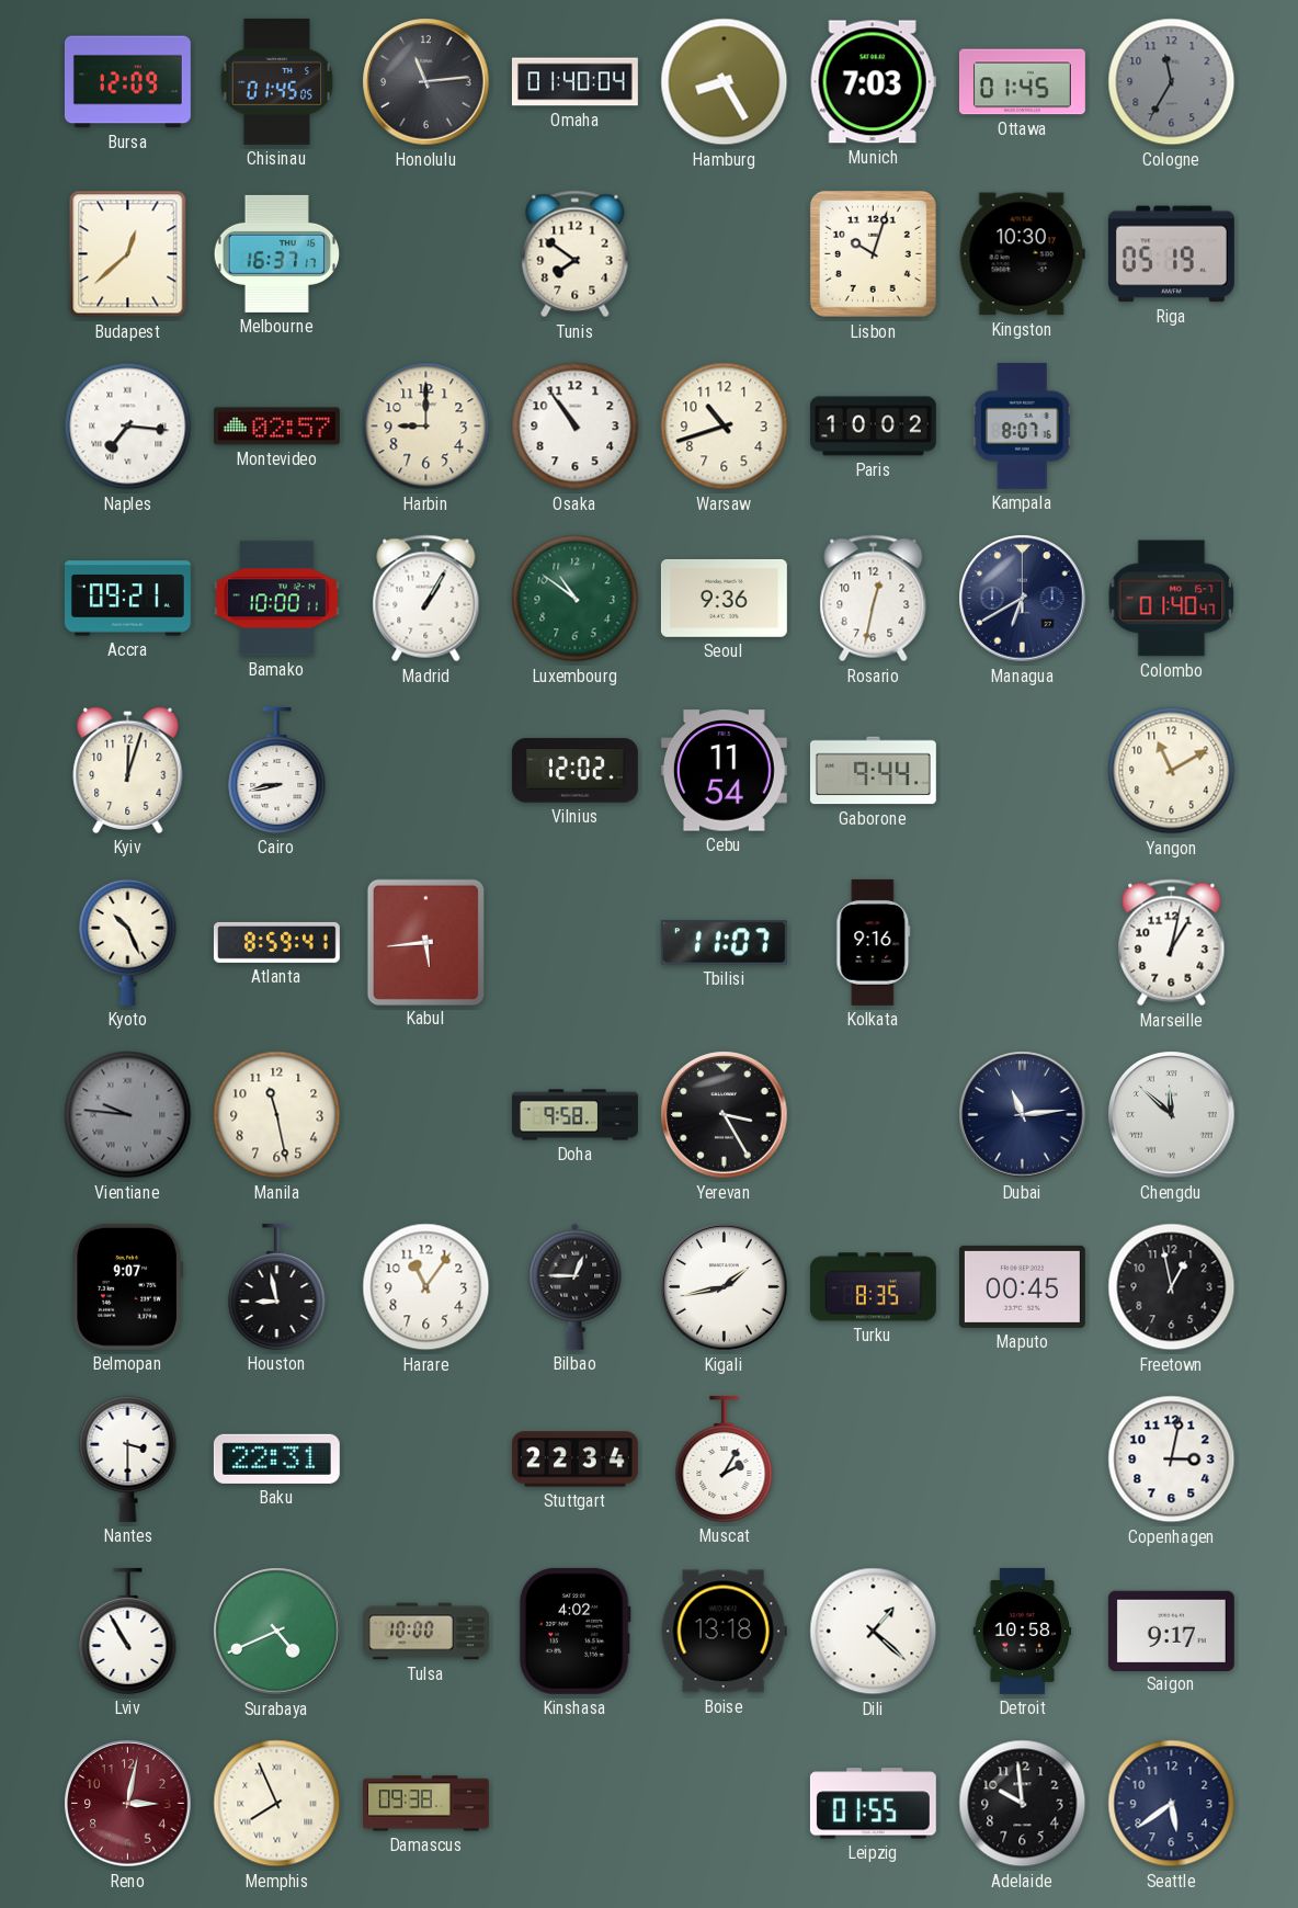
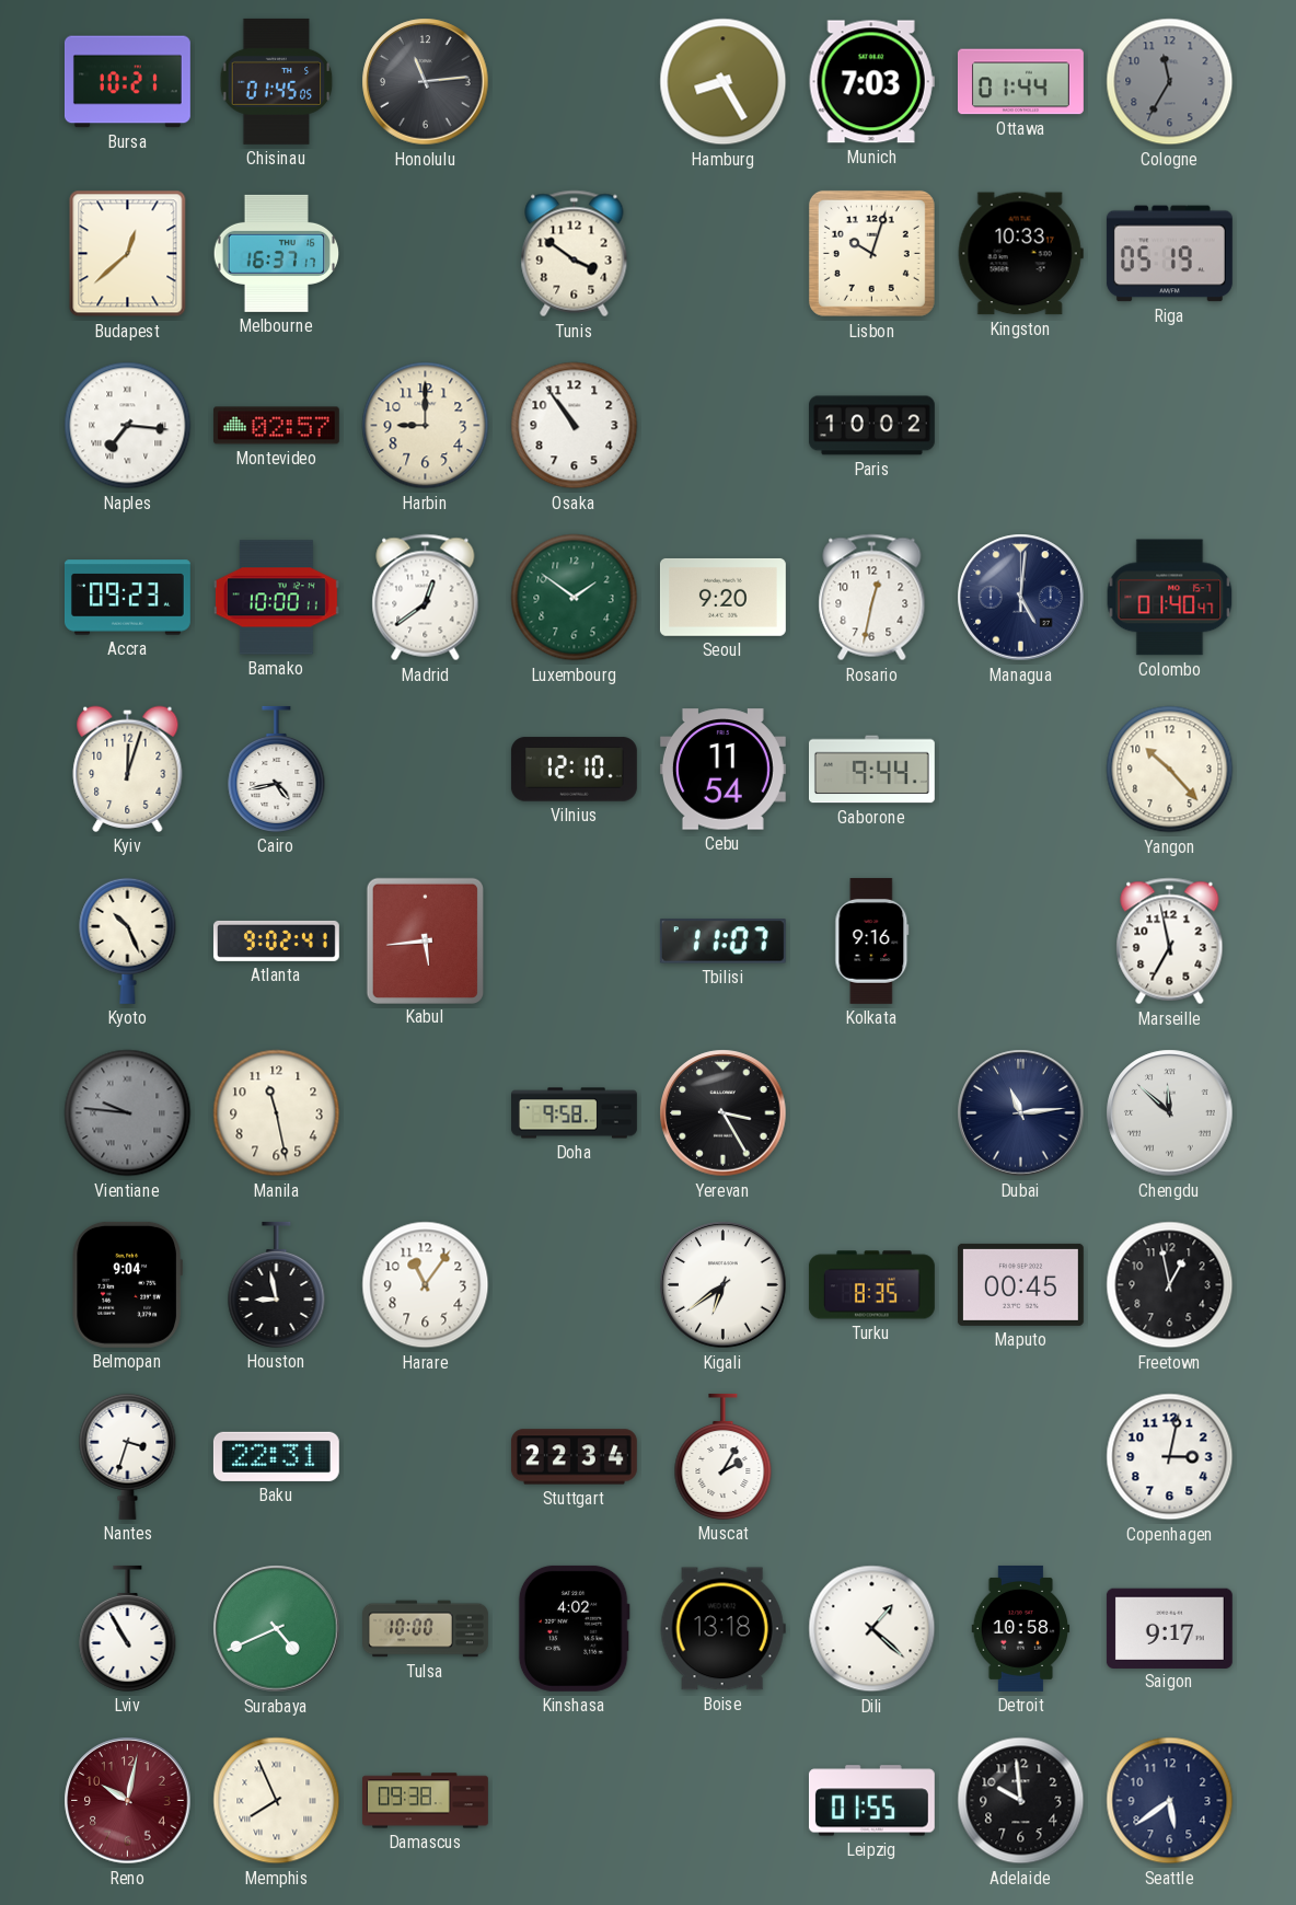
Bursa: 12:09 -> 10:21
Omaha: 01:40 -> none
Ottawa: 01:45 -> 01:44
Tunis: 7:51 -> 3:51
Kingston: 10:30 -> 10:33
Warsaw: 10:42 -> none
Kampala: 8:07 -> none
Accra: 09:21 -> 09:23
Madrid: 1:05 -> 12:39
Luxembourg: 10:51 -> 1:51
Seoul: 9:36 -> 9:20
Managua: 6:40 -> 5:01
Cairo: 8:43 -> 4:43
Vilnius: 12:02 -> 12:10
Yangon: 11:10 -> 10:23
Atlanta: 8:59 -> 9:02
Marseille: 1:02 -> 6:58
Belmopan: 9:07 -> 9:04
Bilbao: 12:45 -> none
Kigali: 1:43 -> 6:39
Nantes: 3:30 -> 3:33
Reno: 3:02 -> 10:02
